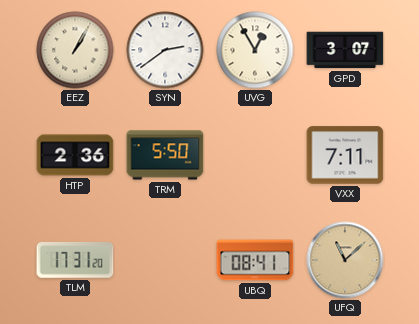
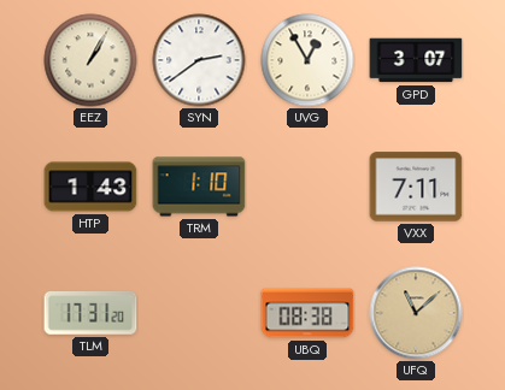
HTP: 2:36 -> 1:43
TRM: 5:50 -> 1:10
UBQ: 08:41 -> 08:38
